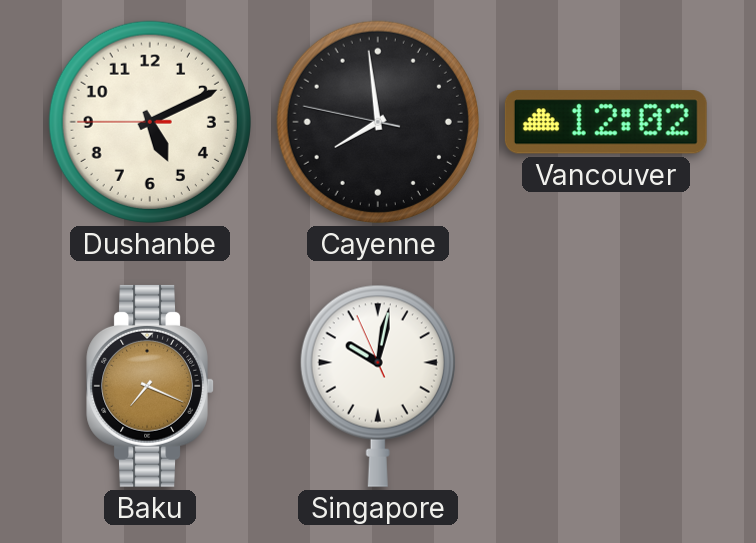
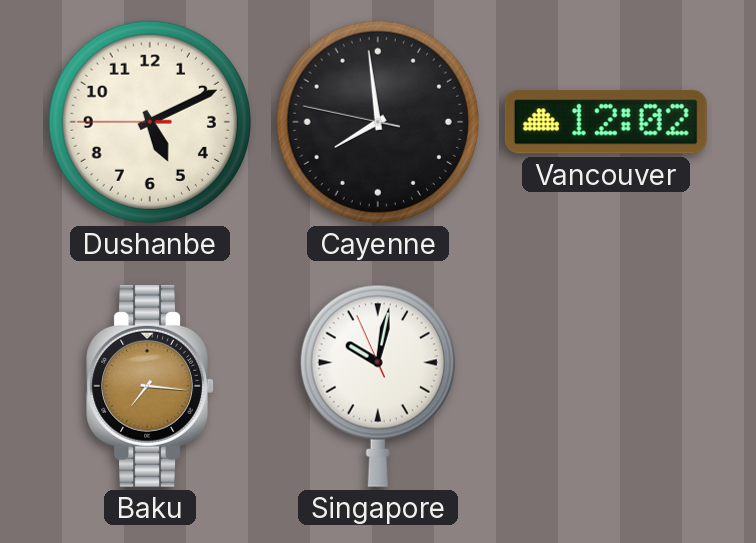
Baku: 7:19 -> 7:16
